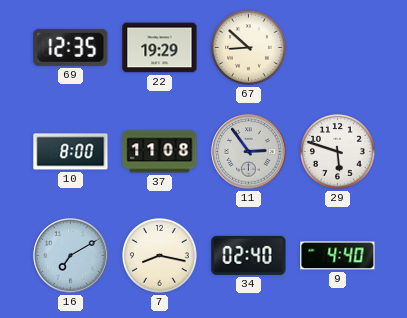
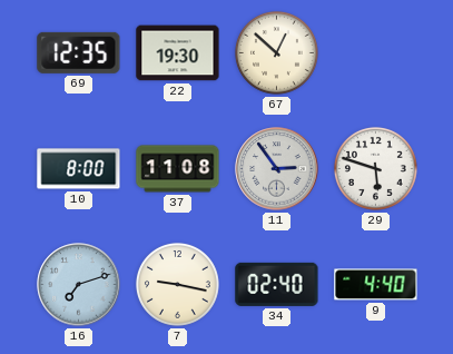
22: 19:29 -> 19:30
67: 8:52 -> 12:52
16: 7:10 -> 7:12
7: 8:17 -> 9:17
